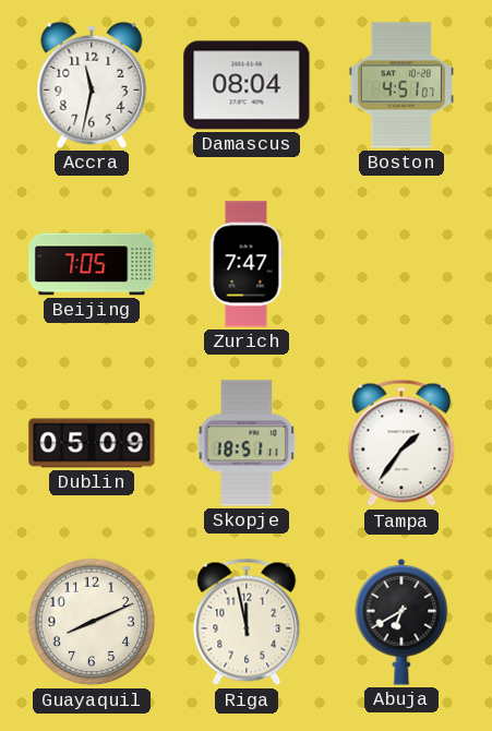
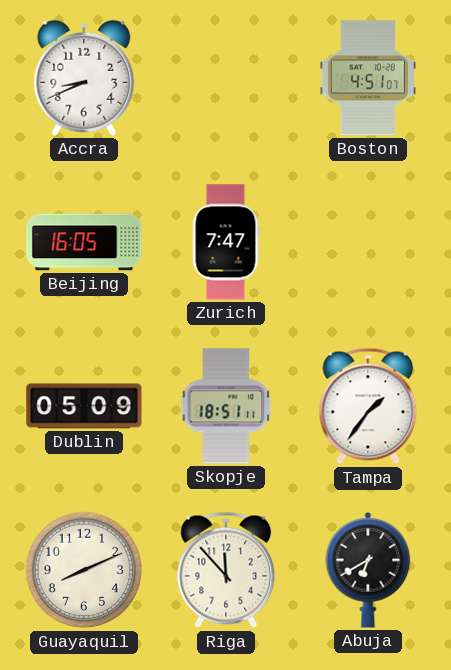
Accra: 11:32 -> 8:41
Damascus: 08:04 -> none
Beijing: 7:05 -> 16:05
Riga: 11:58 -> 11:53
